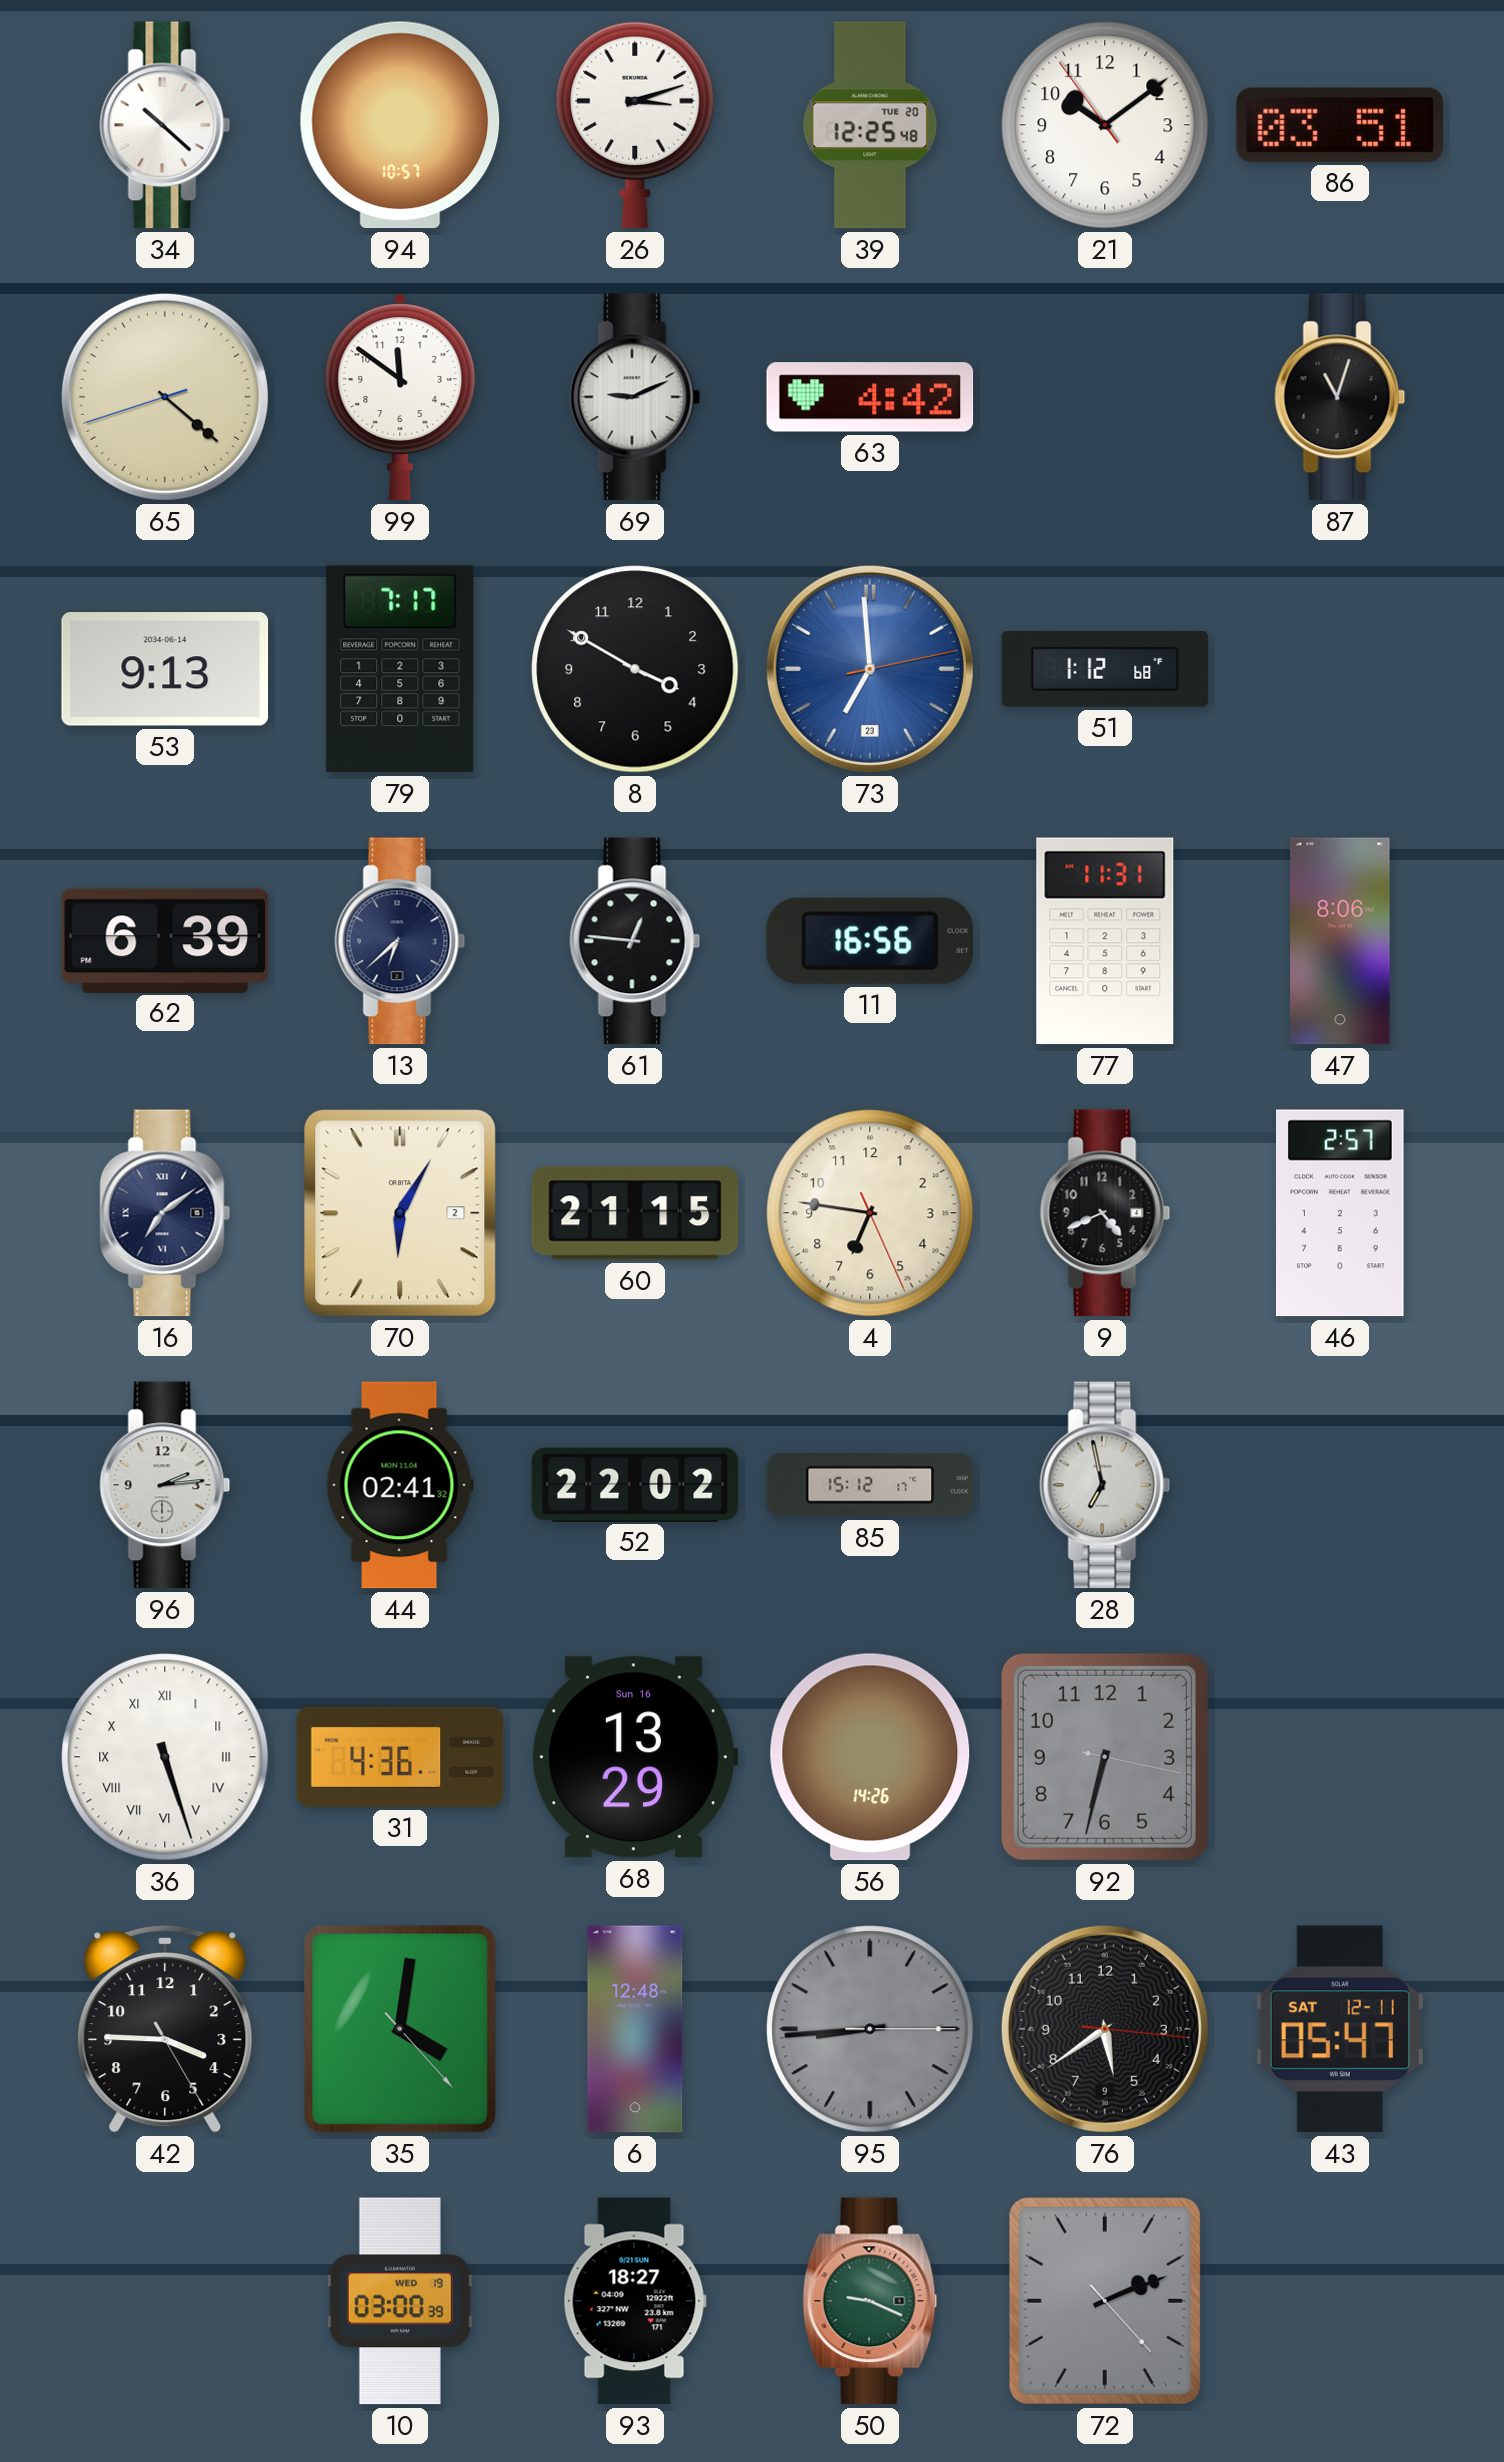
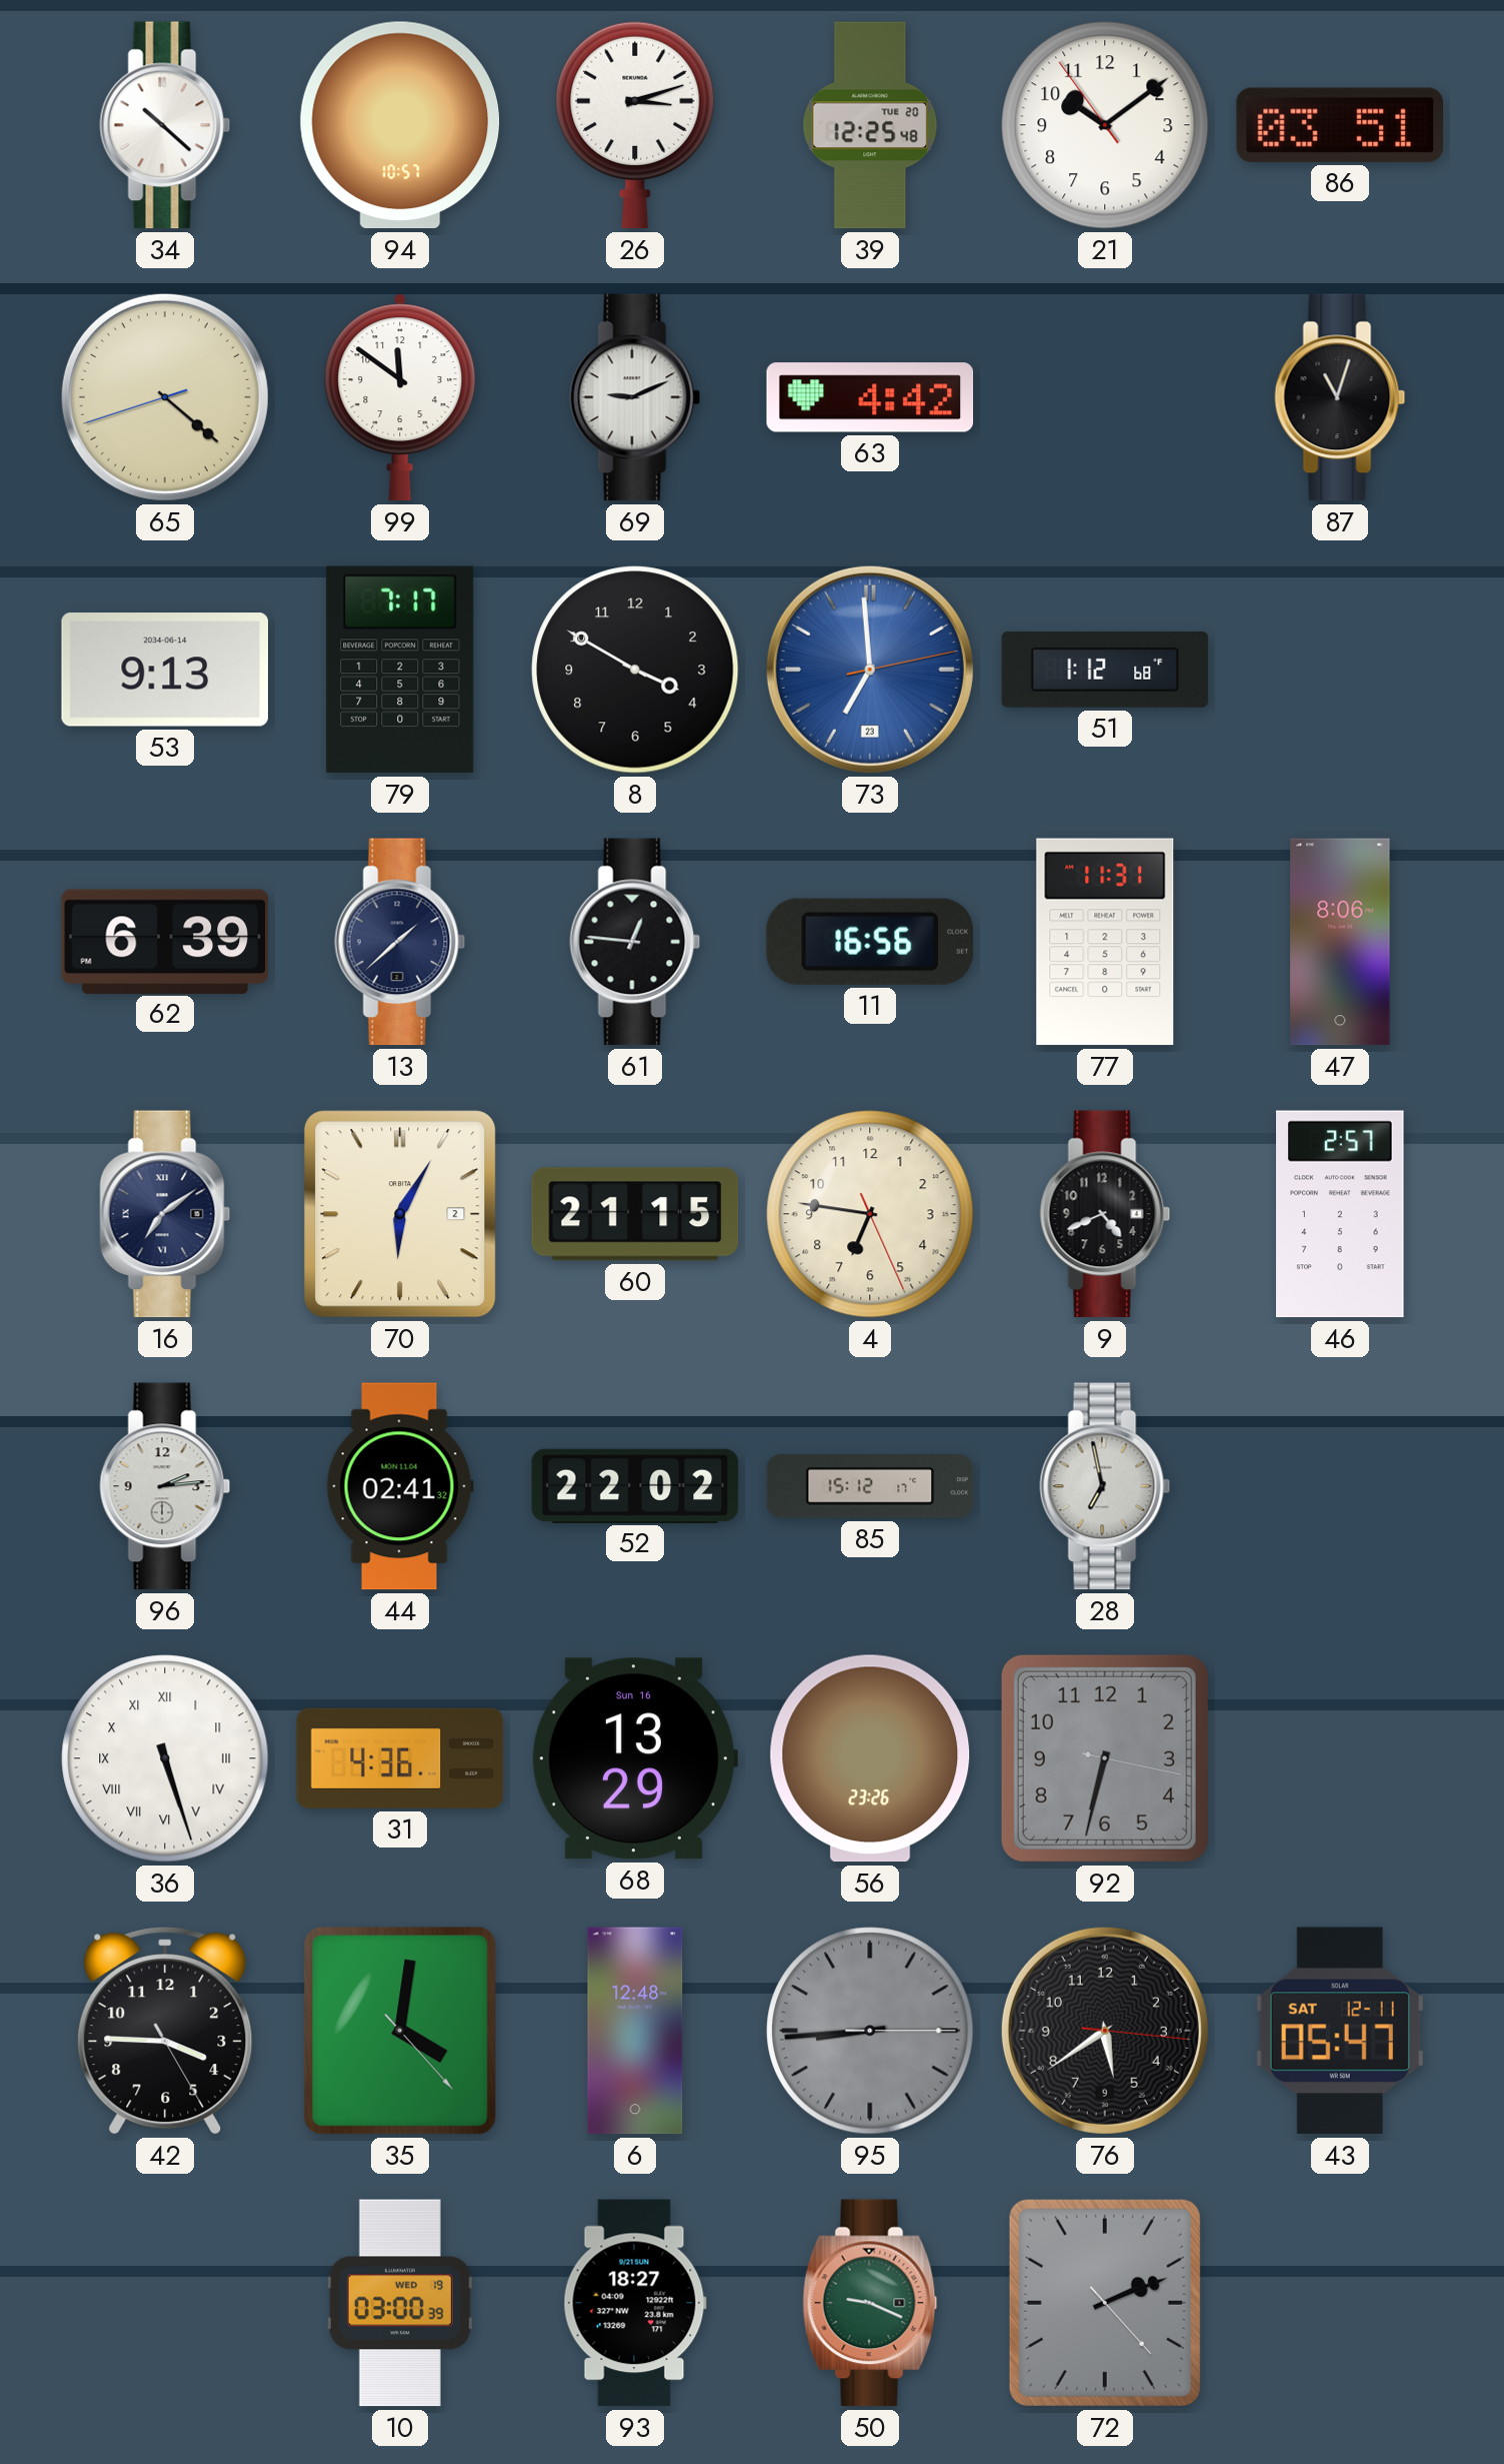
13: 6:38 -> 1:38
56: 14:26 -> 23:26
